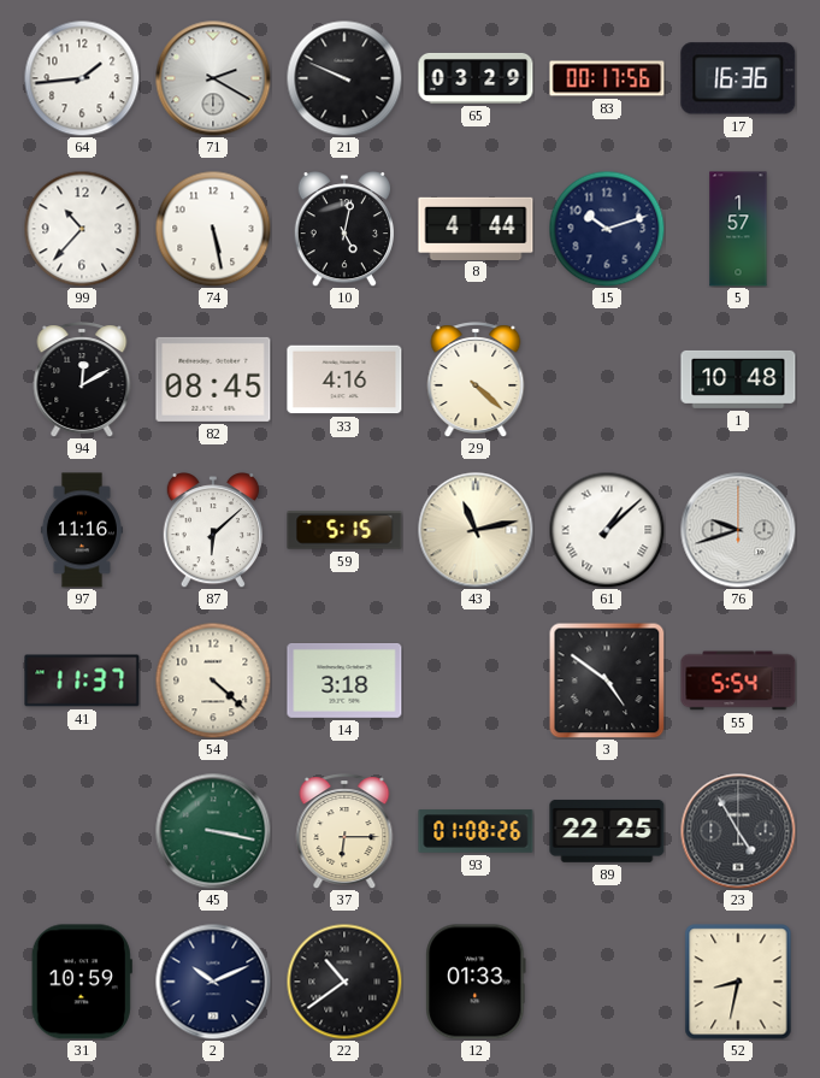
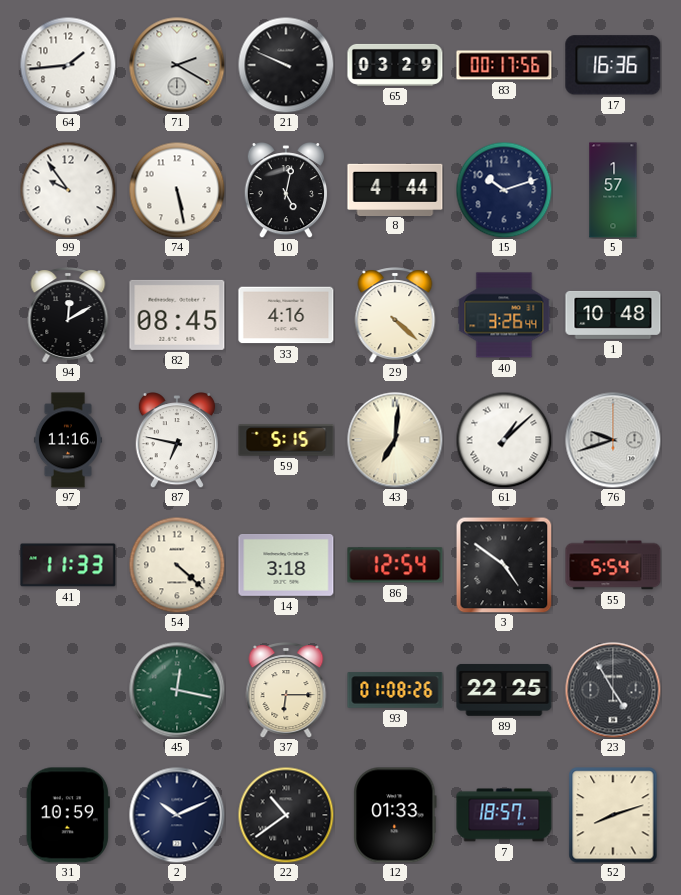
99: 10:37 -> 9:54
40: none -> 3:26
87: 6:08 -> 6:47
43: 11:13 -> 7:01
41: 11:37 -> 11:33
86: none -> 12:54
45: 3:17 -> 12:17
7: none -> 18:57
52: 8:32 -> 8:12
